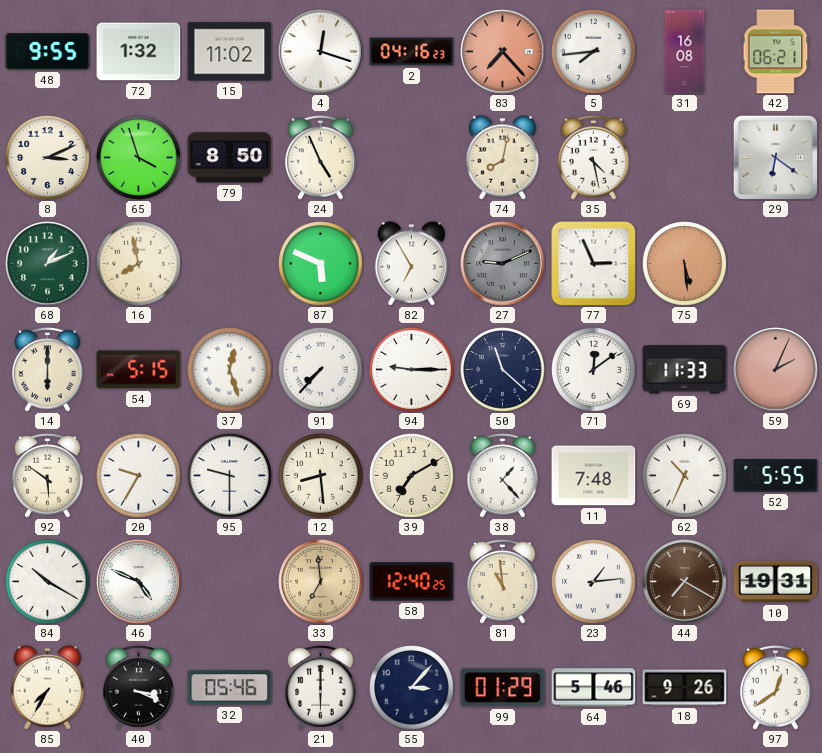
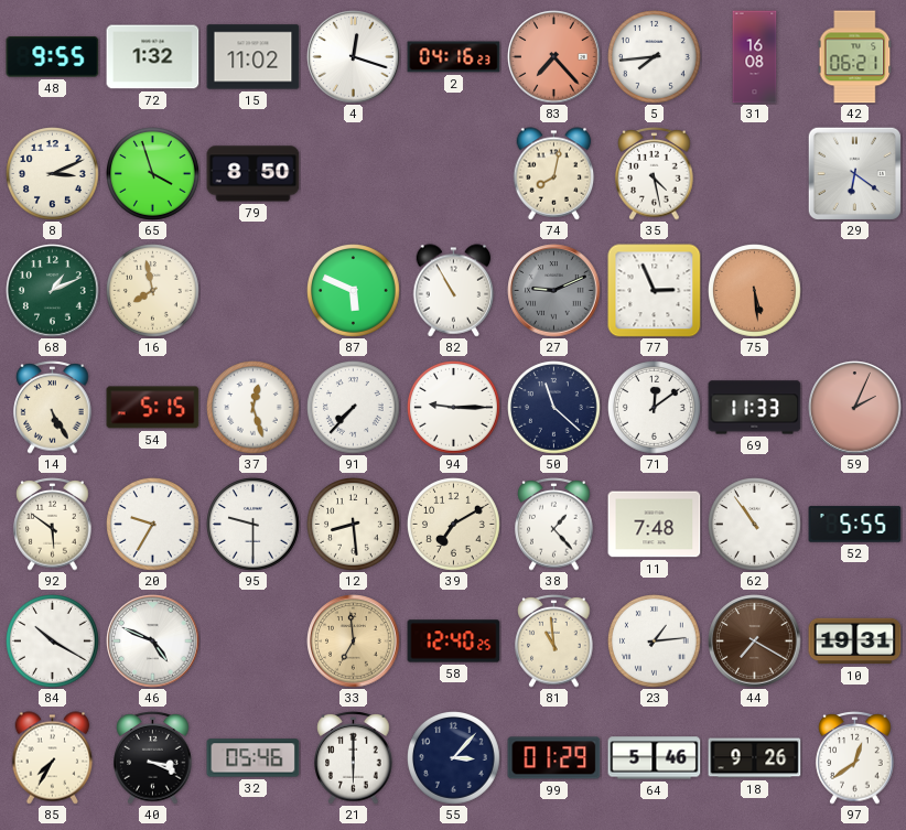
24: 4:56 -> none
82: 6:55 -> 10:55
14: 6:00 -> 5:25
62: 10:34 -> 10:54
